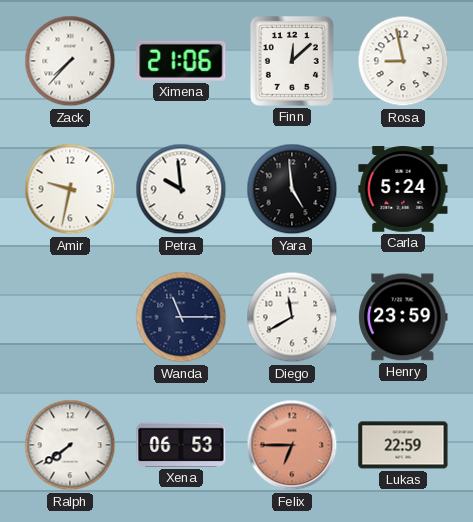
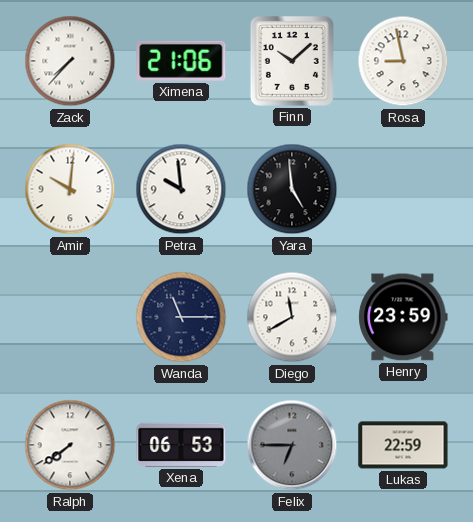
Finn: 12:08 -> 10:08
Amir: 9:32 -> 10:01
Carla: 5:24 -> none
Felix dial: salmon -> grey
